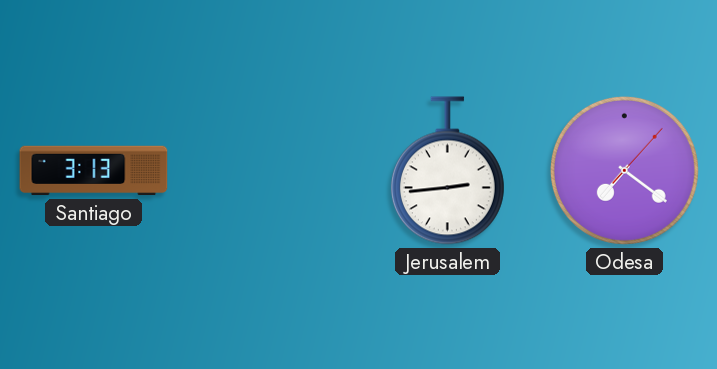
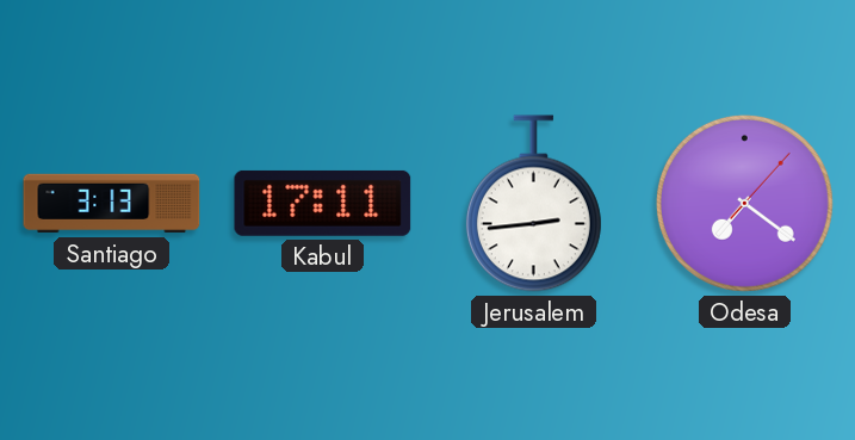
Kabul: none -> 17:11
